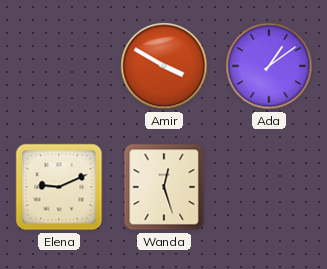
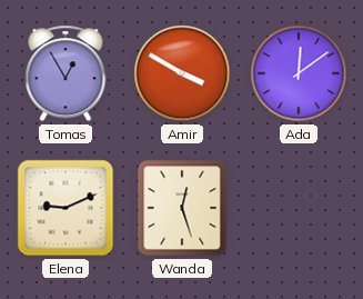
Tomas: none -> 12:55
Ada: 1:09 -> 12:09
